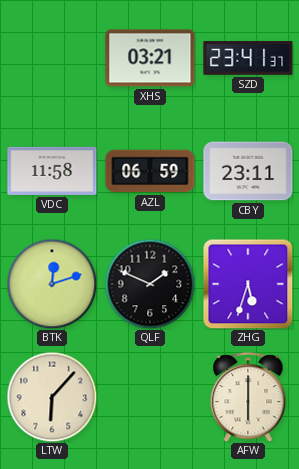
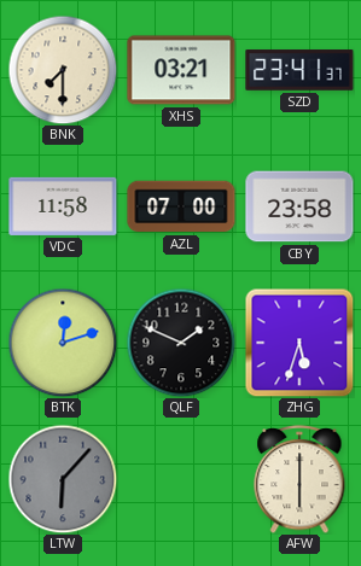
BNK: none -> 7:30
AZL: 06:59 -> 07:00
CBY: 23:11 -> 23:58
LTW dial: cream -> grey
